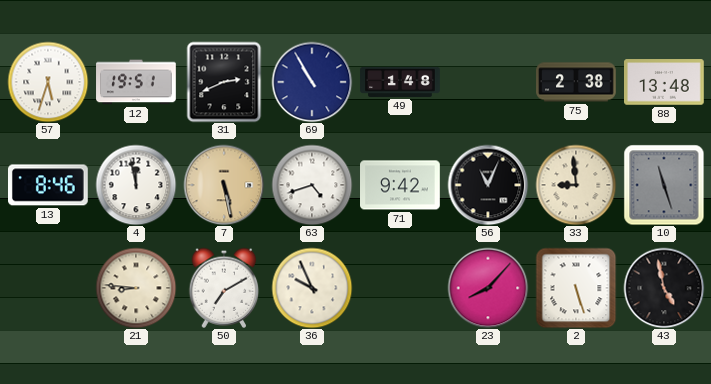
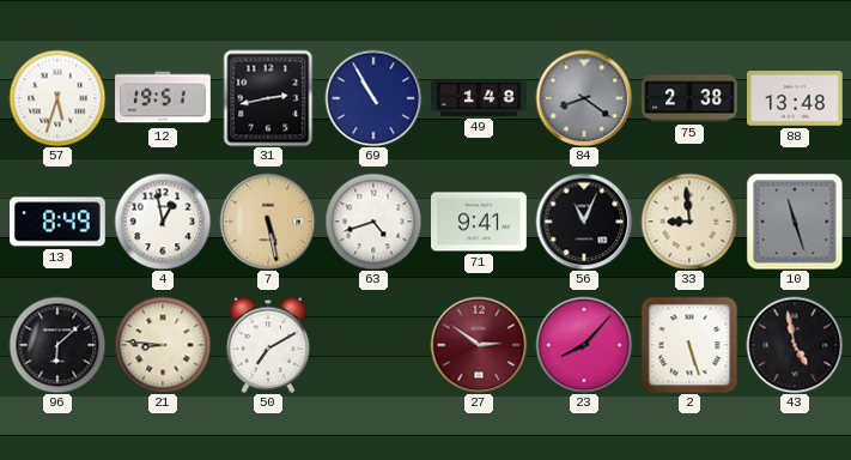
31: 2:41 -> 2:43
84: none -> 8:21
13: 8:46 -> 8:49
4: 11:58 -> 12:58
71: 9:42 -> 9:41
96: none -> 6:08
36: 9:56 -> none
27: none -> 2:51
